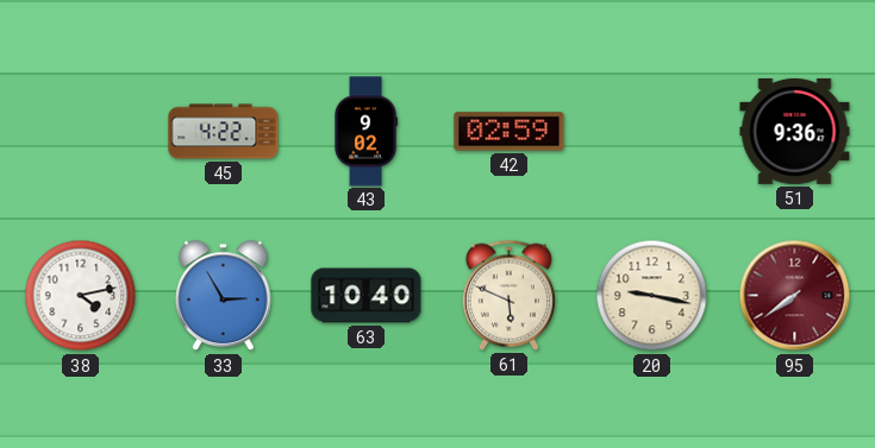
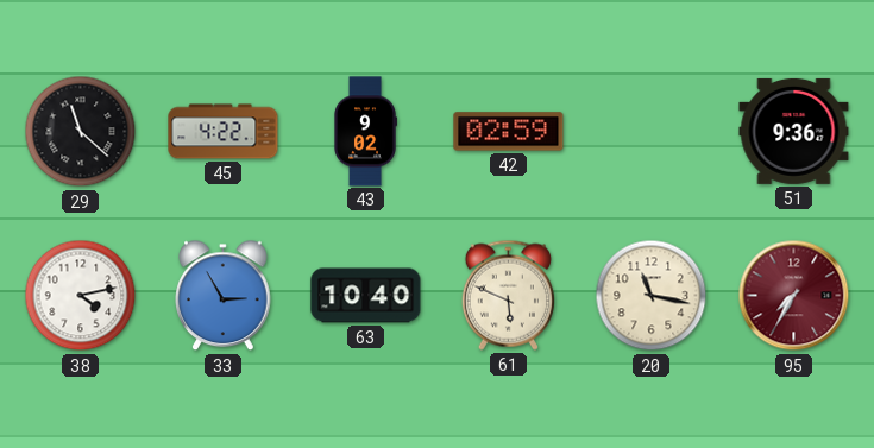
29: none -> 11:22
20: 9:17 -> 11:17
95: 7:39 -> 7:35
